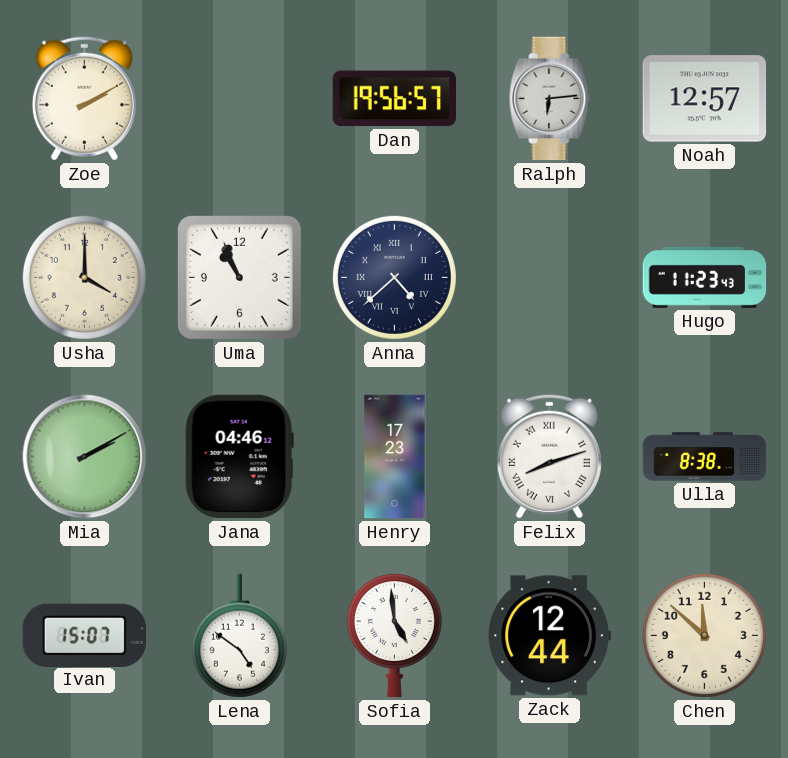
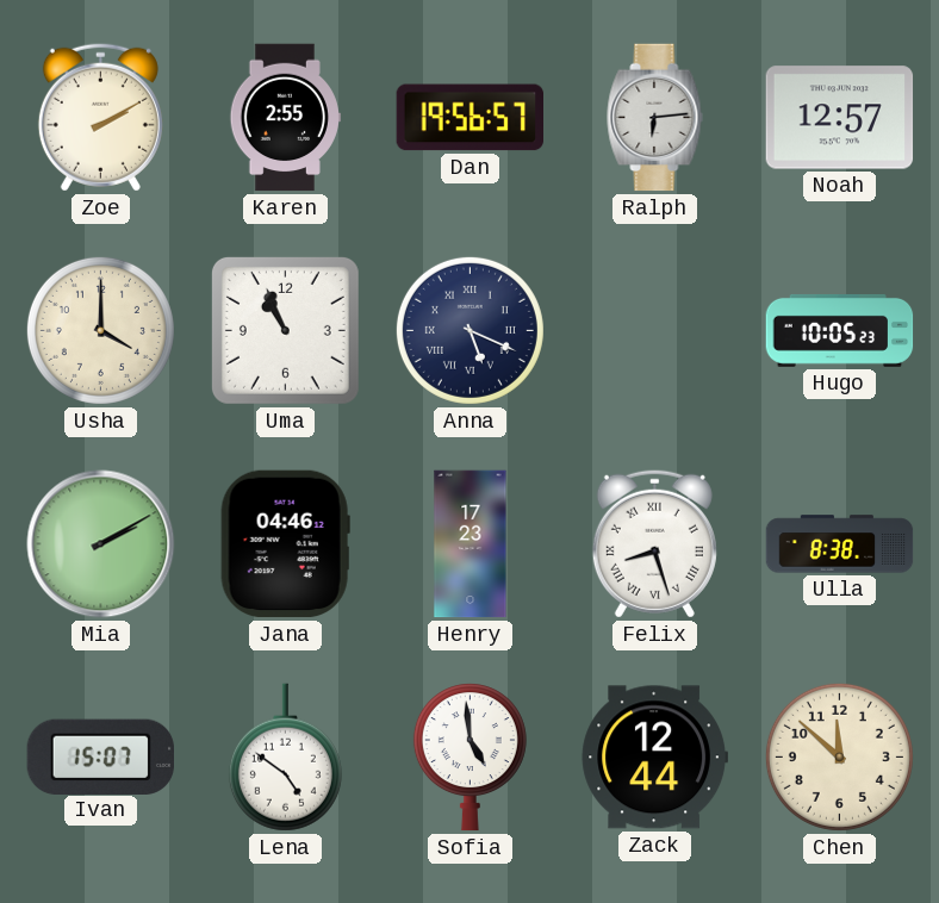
Karen: none -> 2:55
Anna: 4:38 -> 5:19
Hugo: 11:23 -> 10:05
Felix: 8:12 -> 8:27
